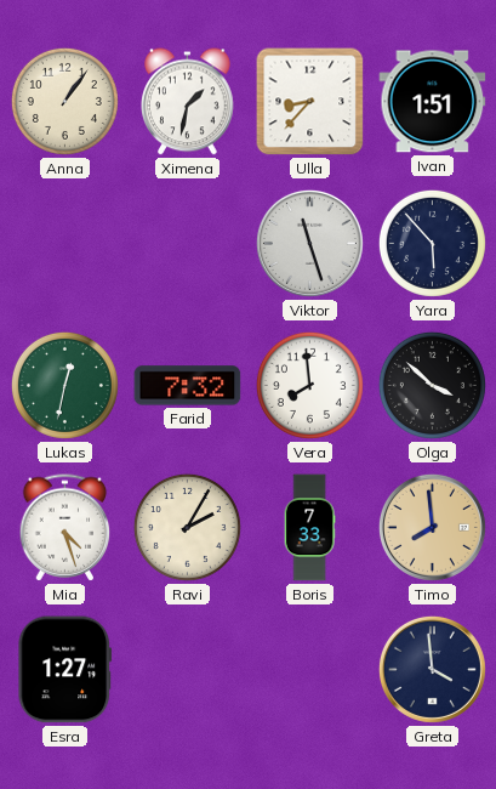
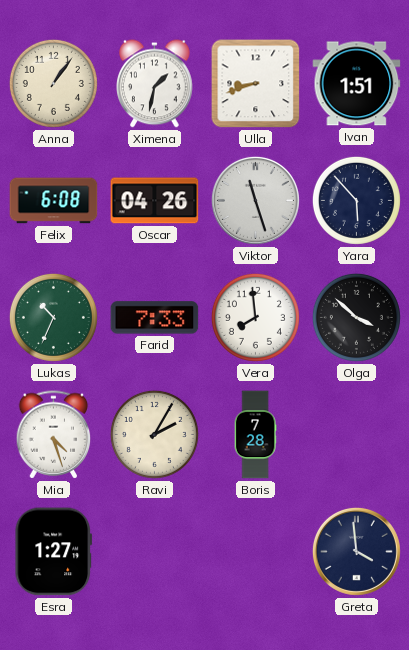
Ulla: 8:37 -> 8:42
Felix: none -> 6:08
Oscar: none -> 04:26
Lukas: 12:32 -> 10:34
Farid: 7:32 -> 7:33
Boris: 7:33 -> 7:28
Timo: 7:59 -> none
